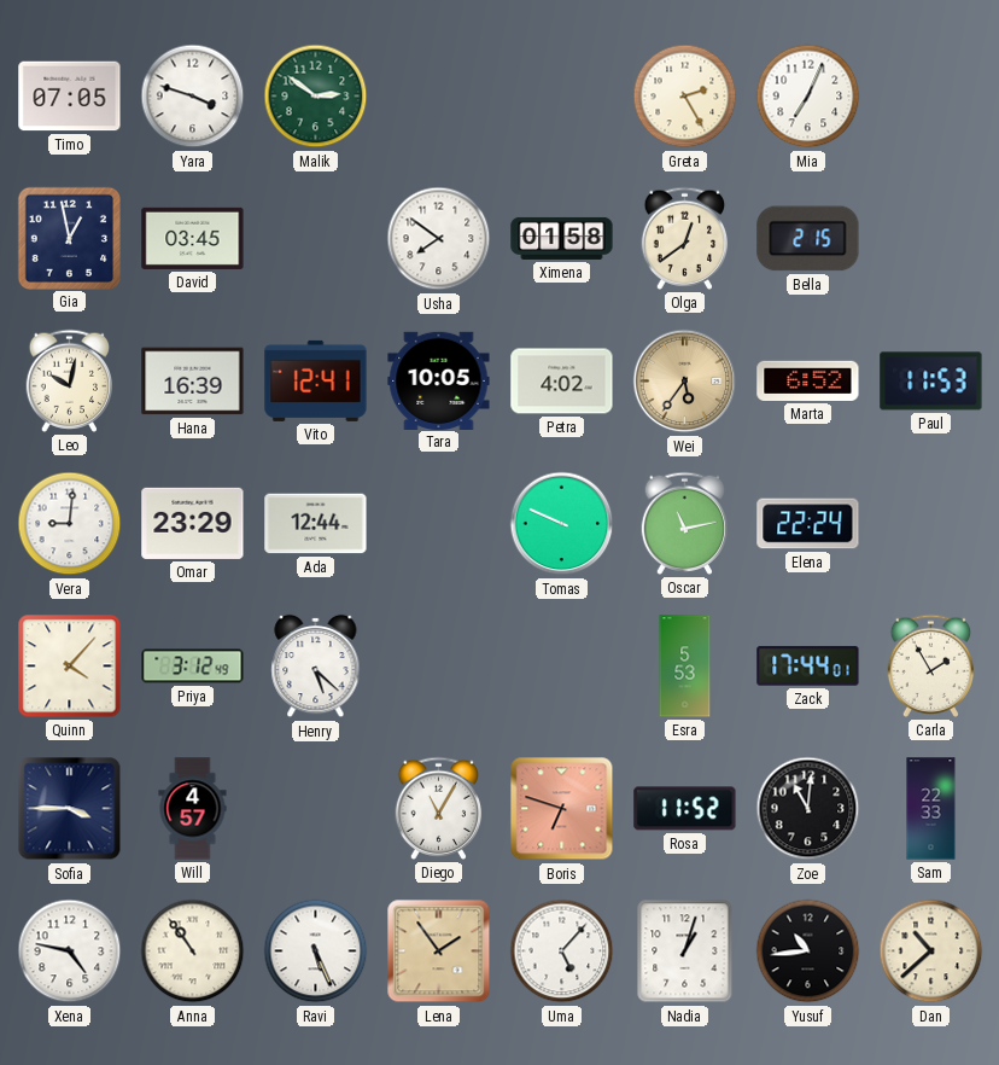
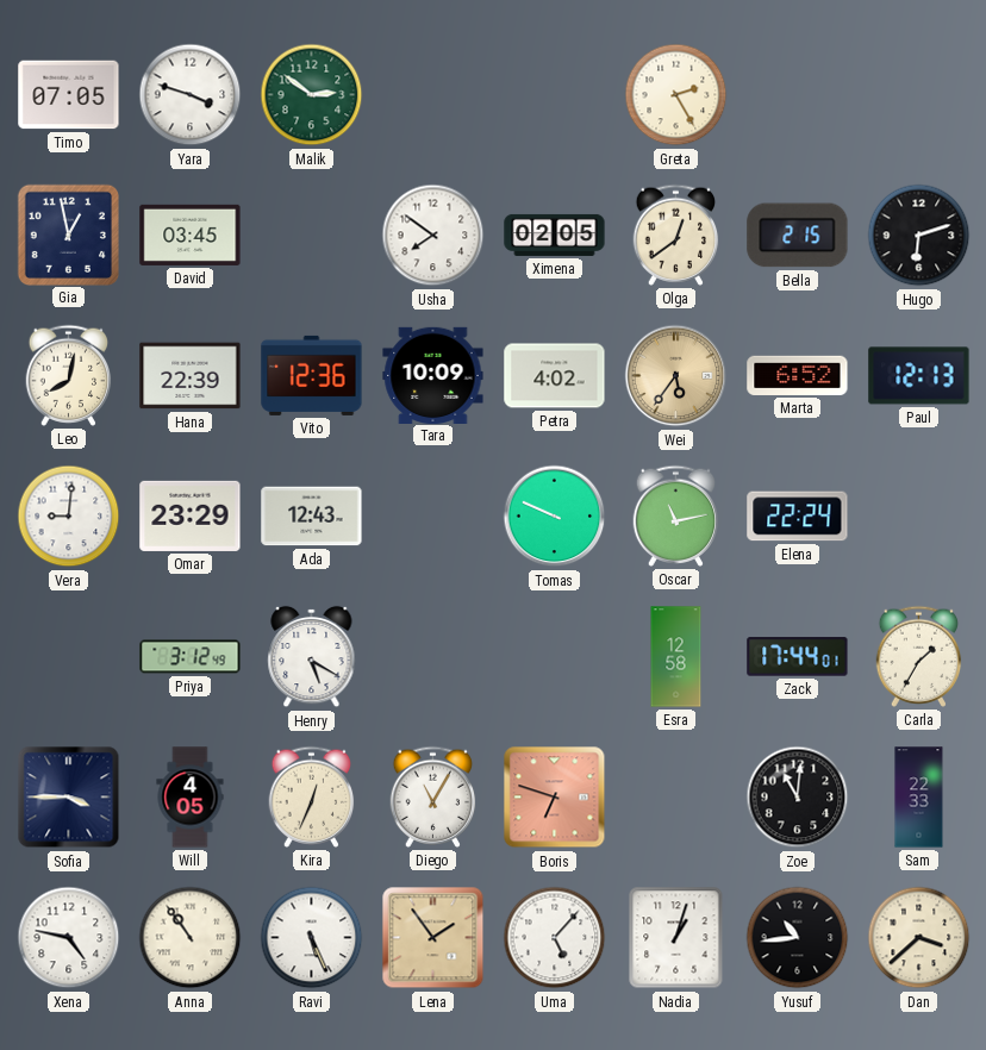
Mia: 7:04 -> none
Ximena: 01:58 -> 02:05
Hugo: none -> 6:12
Leo: 10:02 -> 8:02
Hana: 16:39 -> 22:39
Vito: 12:41 -> 12:36
Tara: 10:05 -> 10:09
Paul: 11:53 -> 12:13
Ada: 12:44 -> 12:43
Quinn: 4:07 -> none
Henry: 5:22 -> 5:20
Esra: 5:53 -> 12:58
Carla: 1:55 -> 1:35
Will: 4:57 -> 4:05
Kira: none -> 12:34
Rosa: 11:52 -> none
Dan: 10:38 -> 3:38
